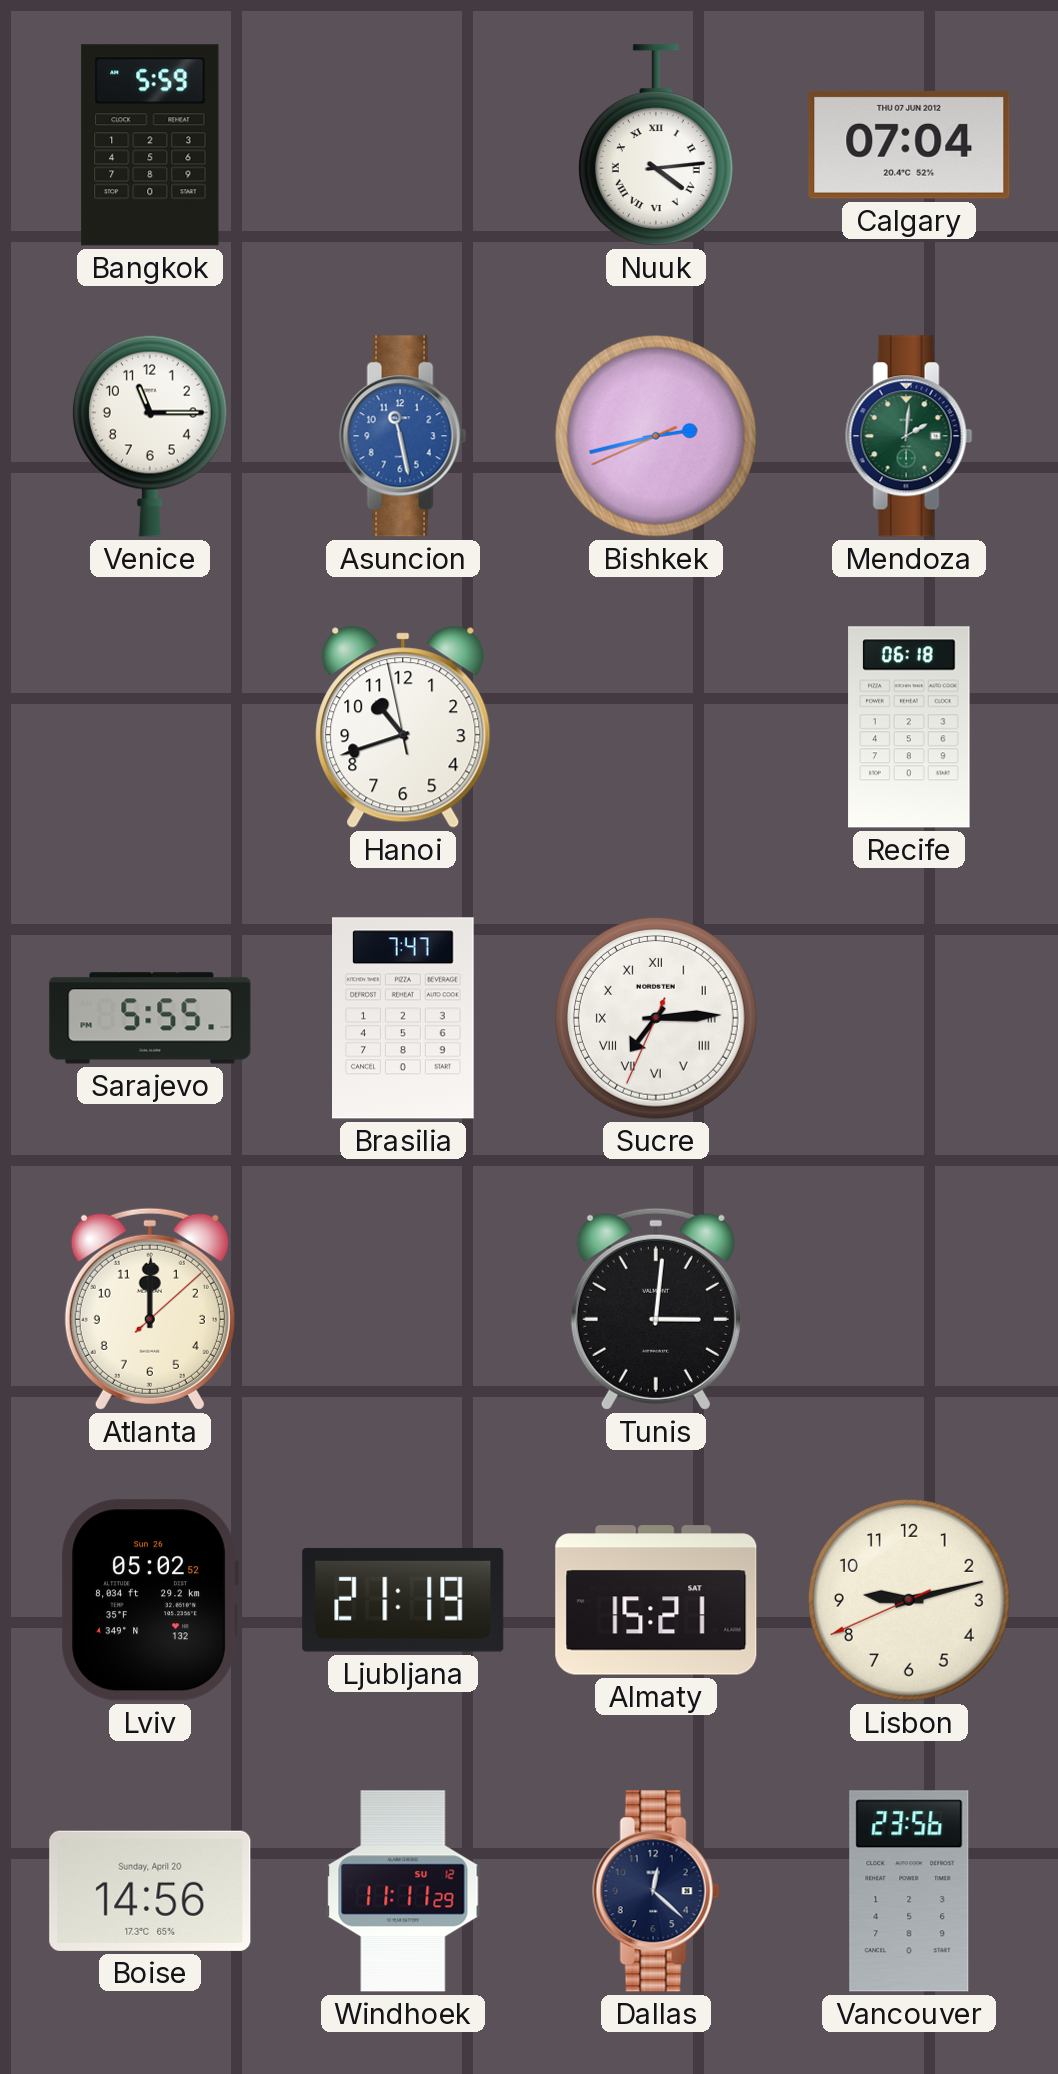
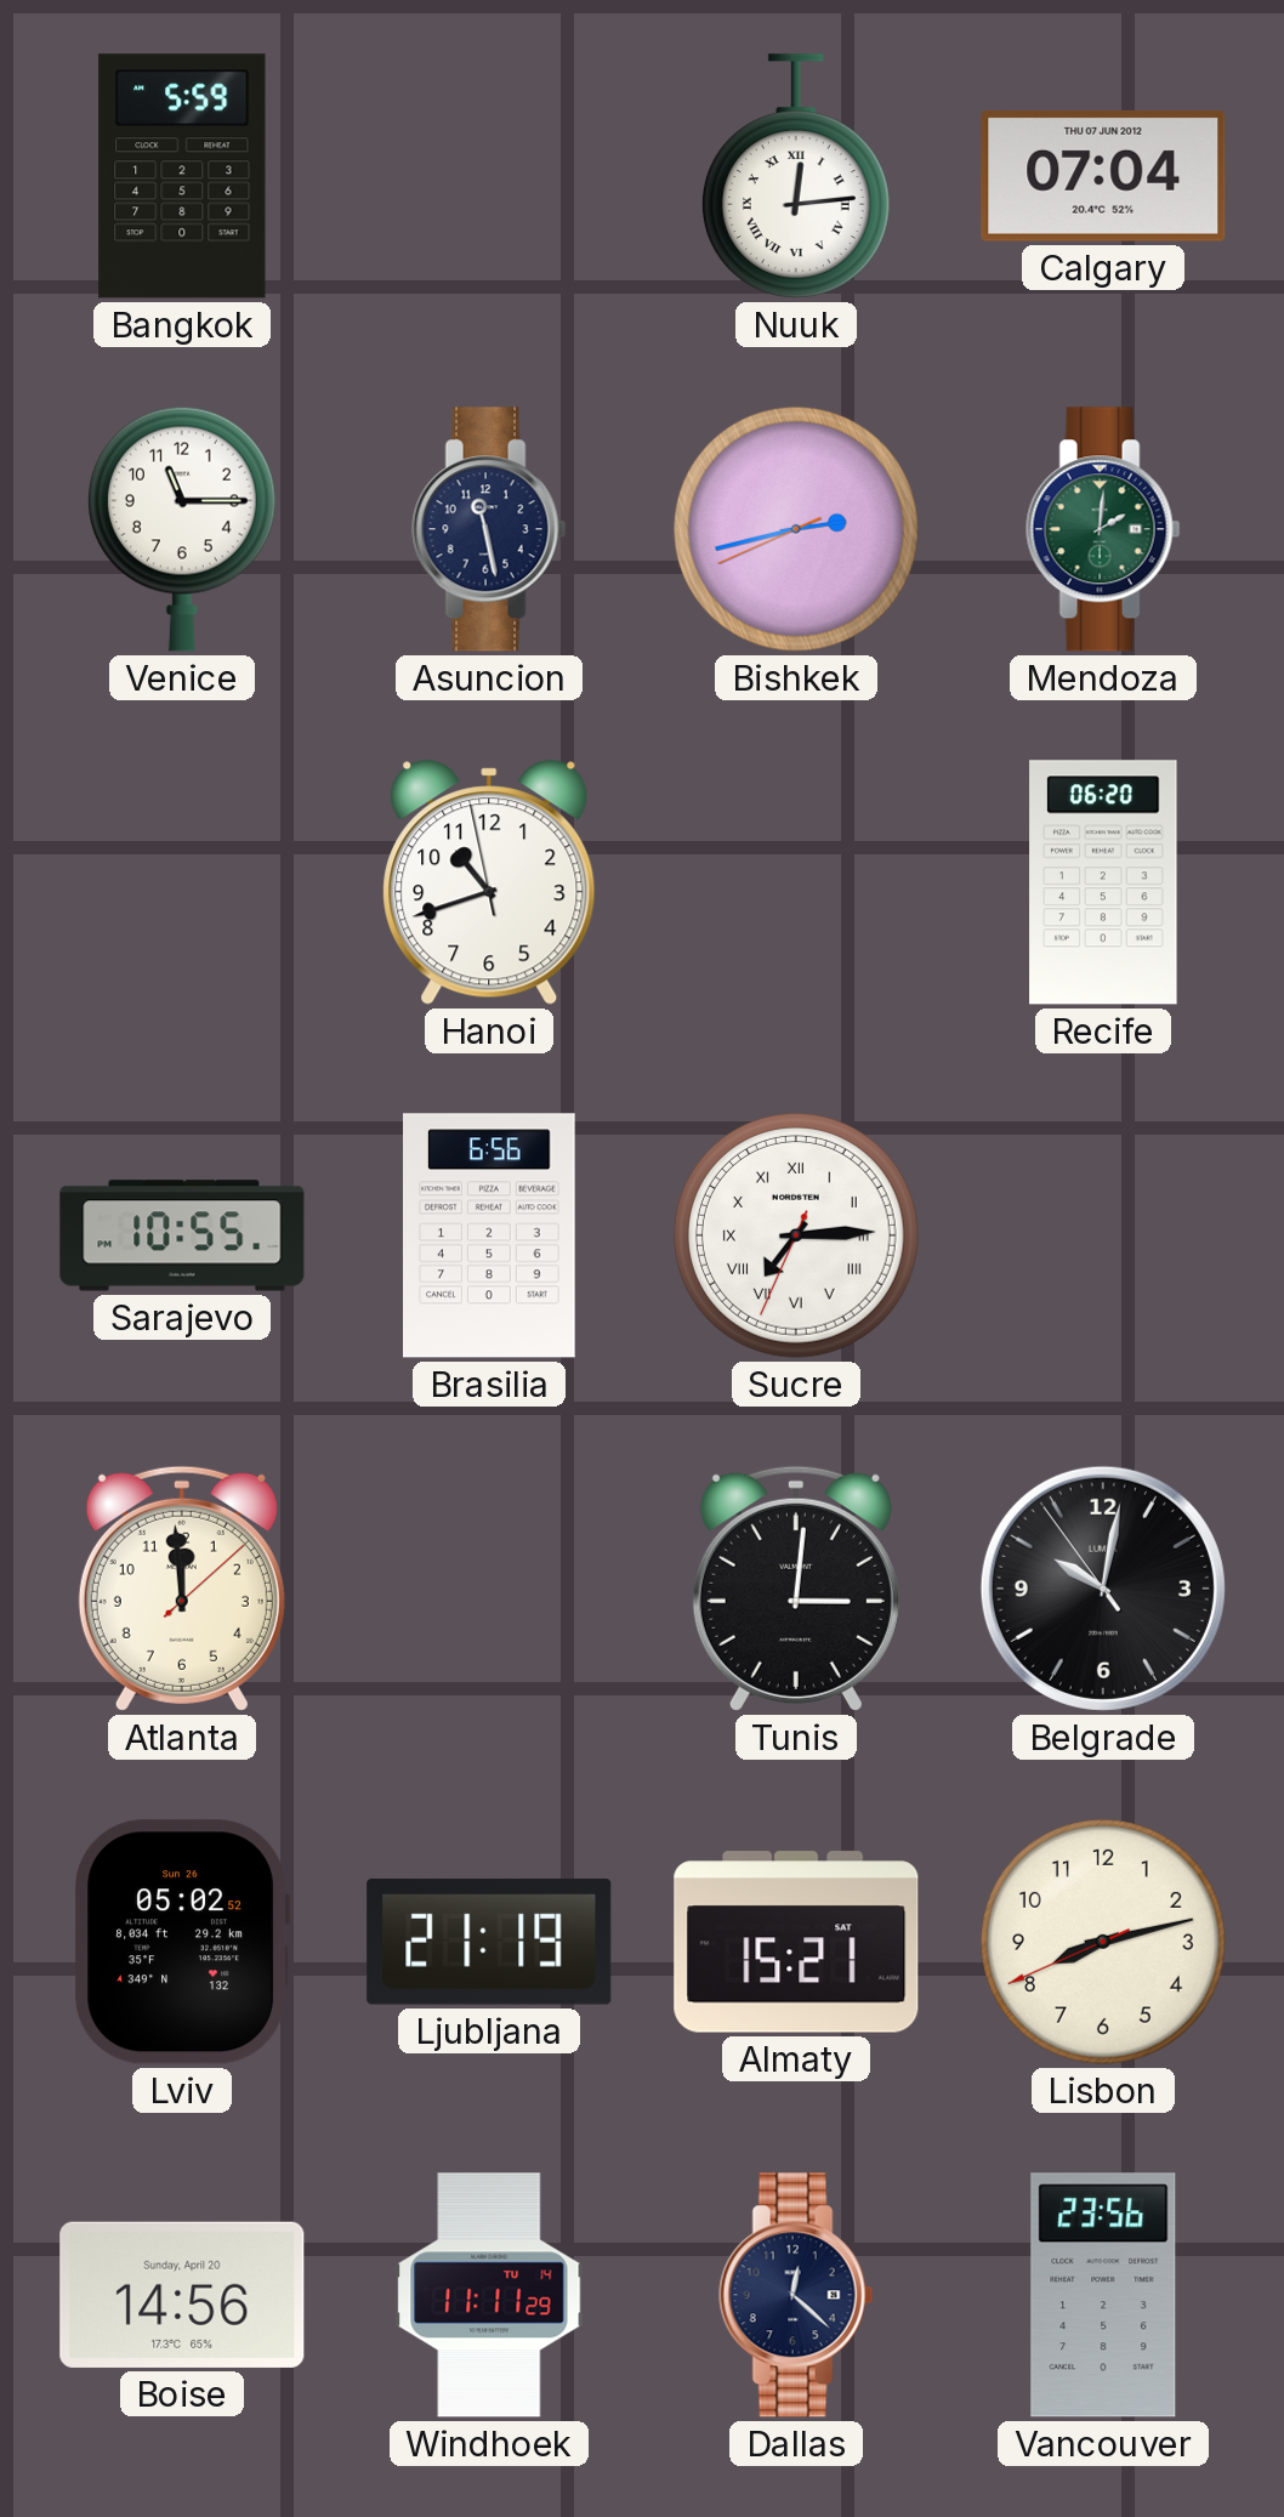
Nuuk: 4:14 -> 12:14
Asuncion dial: blue -> navy
Recife: 06:18 -> 06:20
Sarajevo: 5:55 -> 10:55
Brasilia: 7:47 -> 6:56
Atlanta: 12:00 -> 11:59
Belgrade: none -> 10:01
Lisbon: 9:12 -> 8:12
Windhoek date: SU 12 -> TU 14
